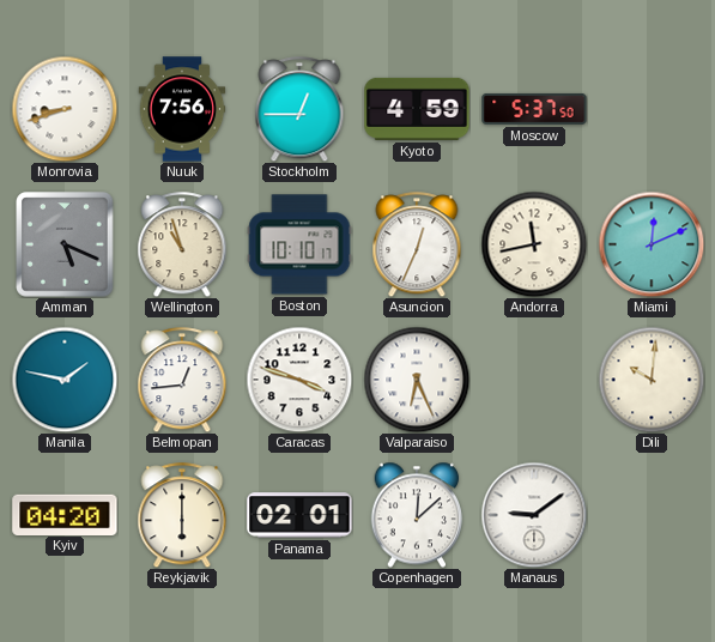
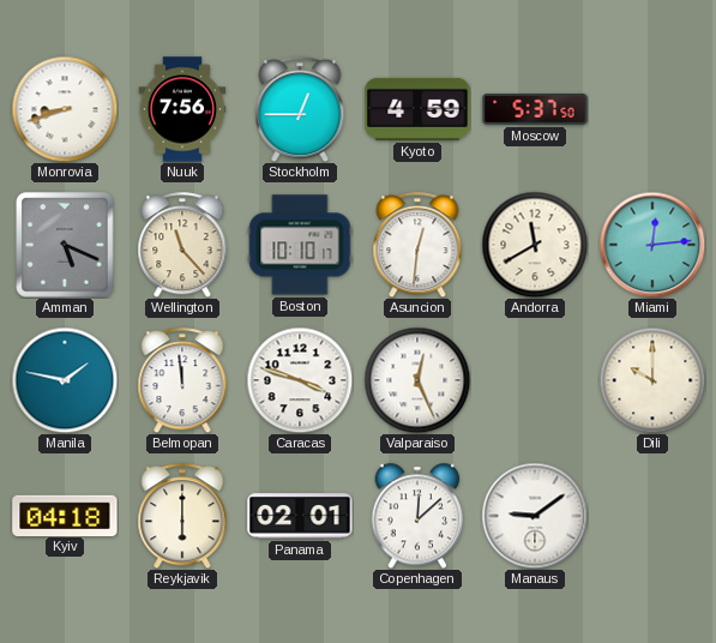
Wellington: 10:57 -> 11:23
Asuncion: 12:34 -> 12:31
Andorra: 11:43 -> 11:40
Miami: 12:11 -> 12:14
Belmopan: 12:44 -> 11:59
Valparaiso: 6:26 -> 12:26
Dili: 10:01 -> 10:00
Kyiv: 04:20 -> 04:18
